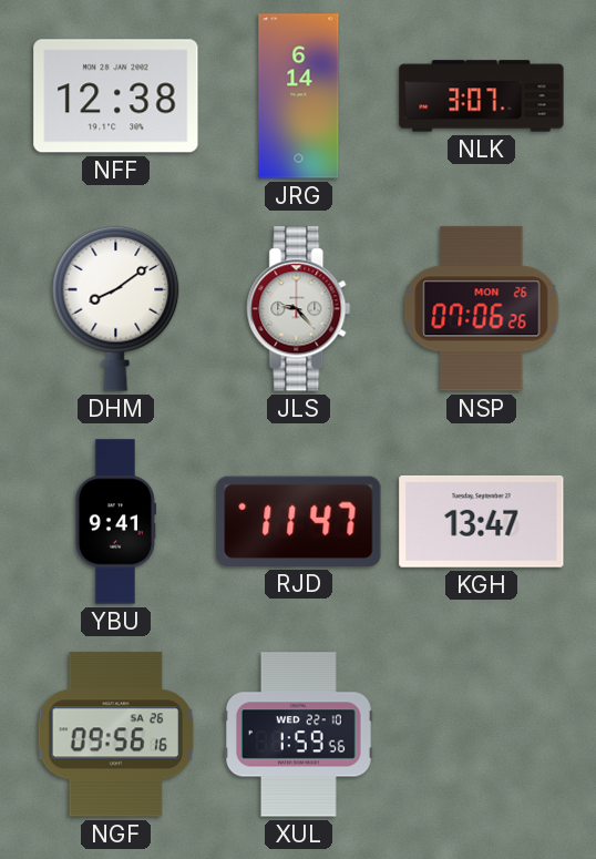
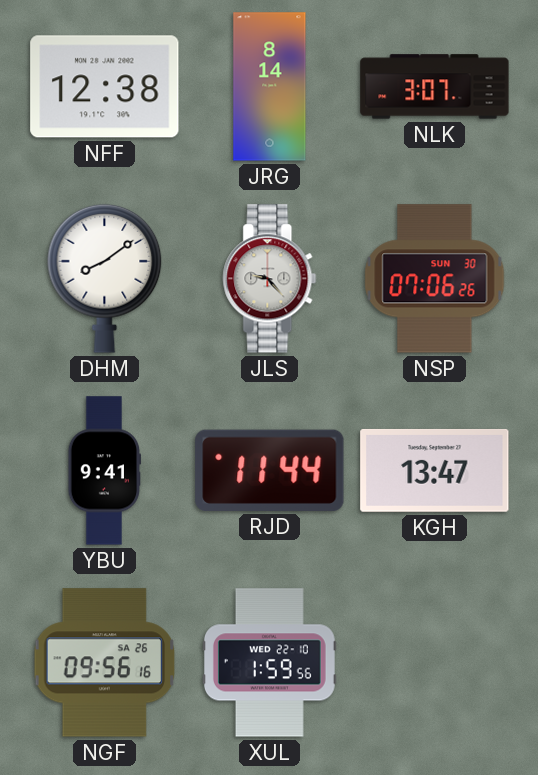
JRG: 6:14 -> 8:14
NSP date: MON 26 -> SUN 30
RJD: 11:47 -> 11:44
